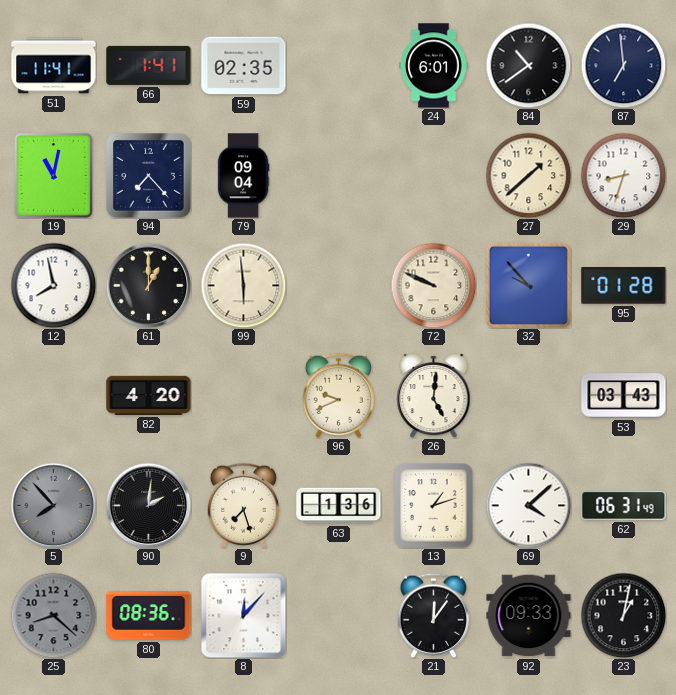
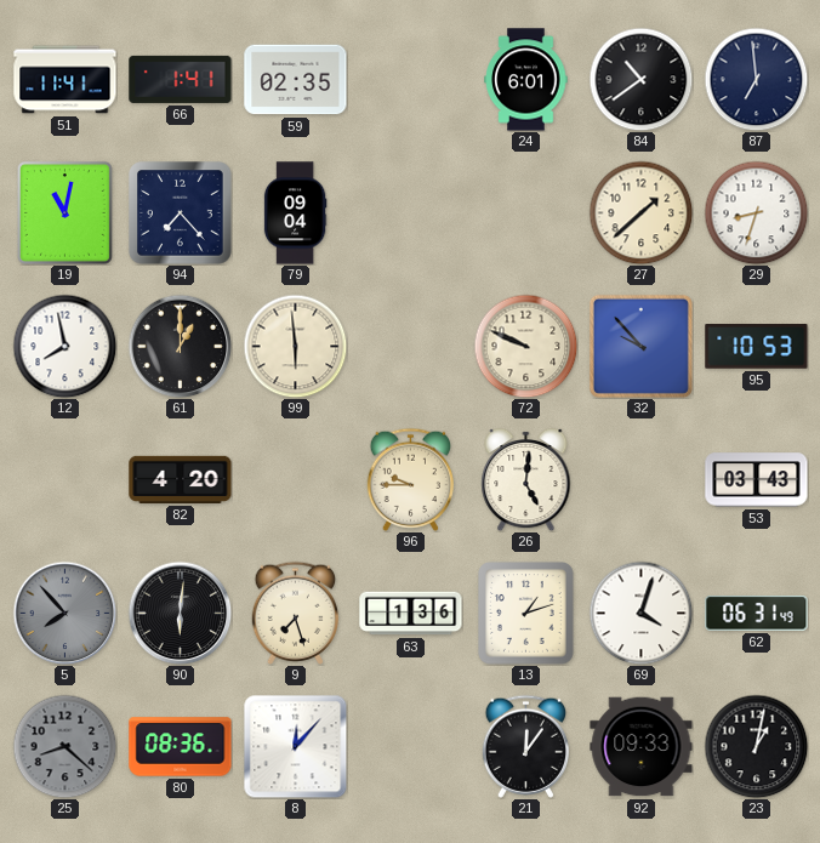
95: 01:28 -> 10:53
96: 9:41 -> 9:45
90: 2:01 -> 6:01
69: 4:08 -> 4:03
